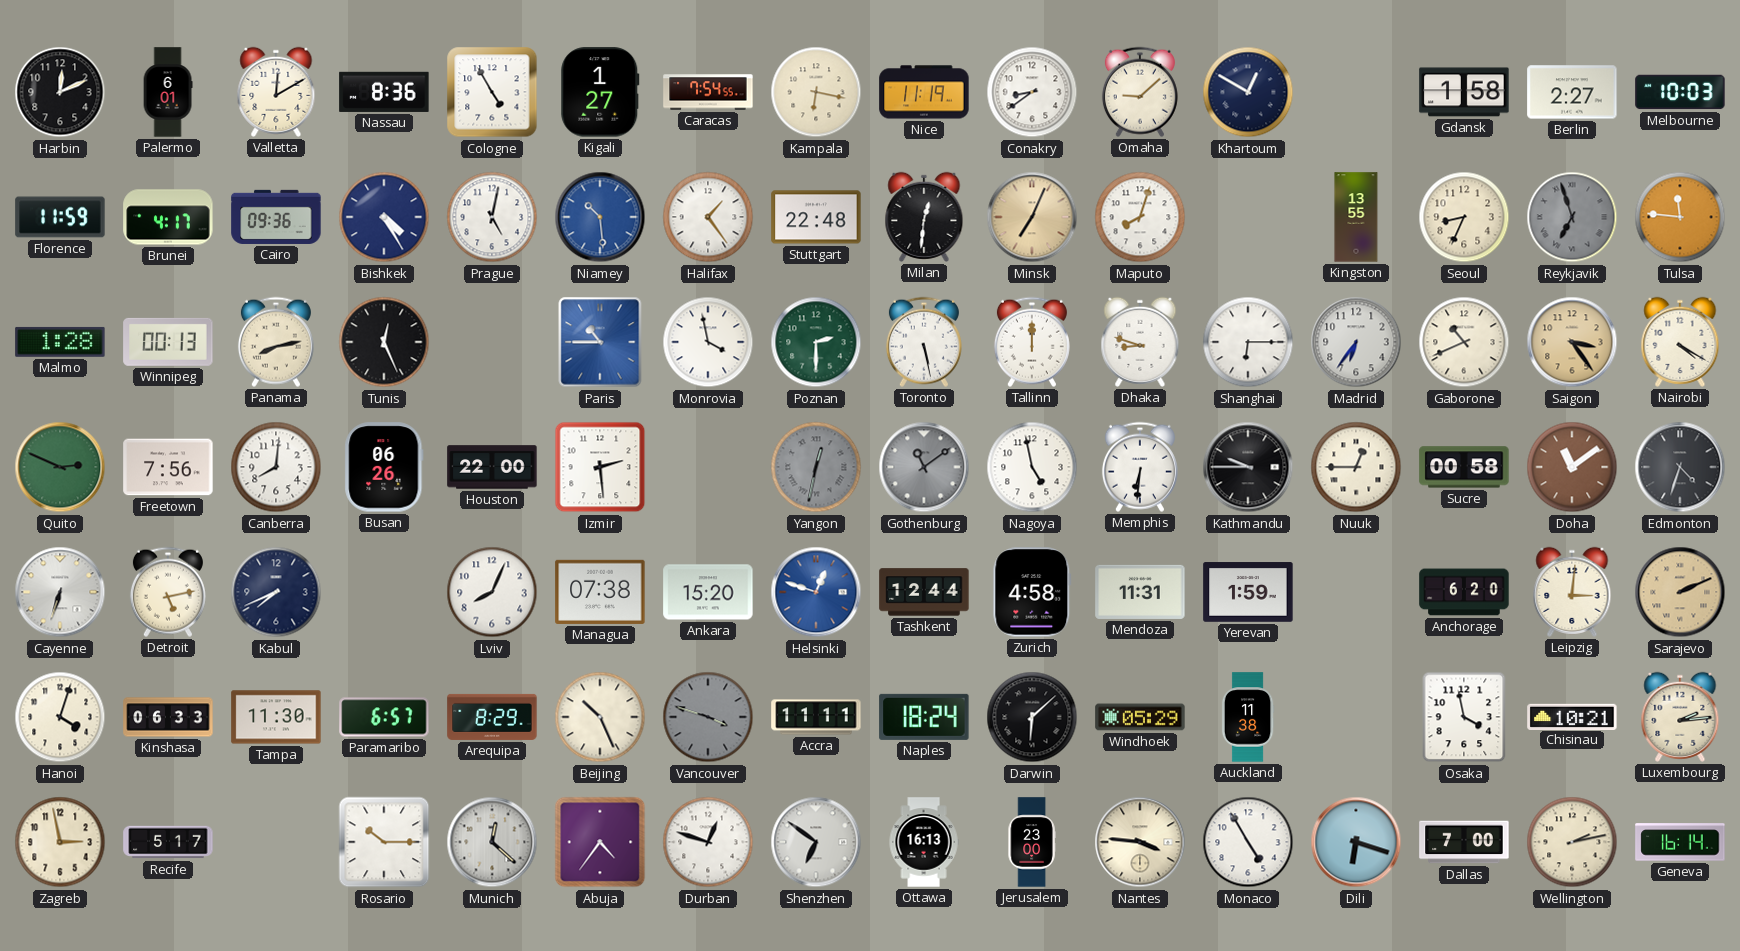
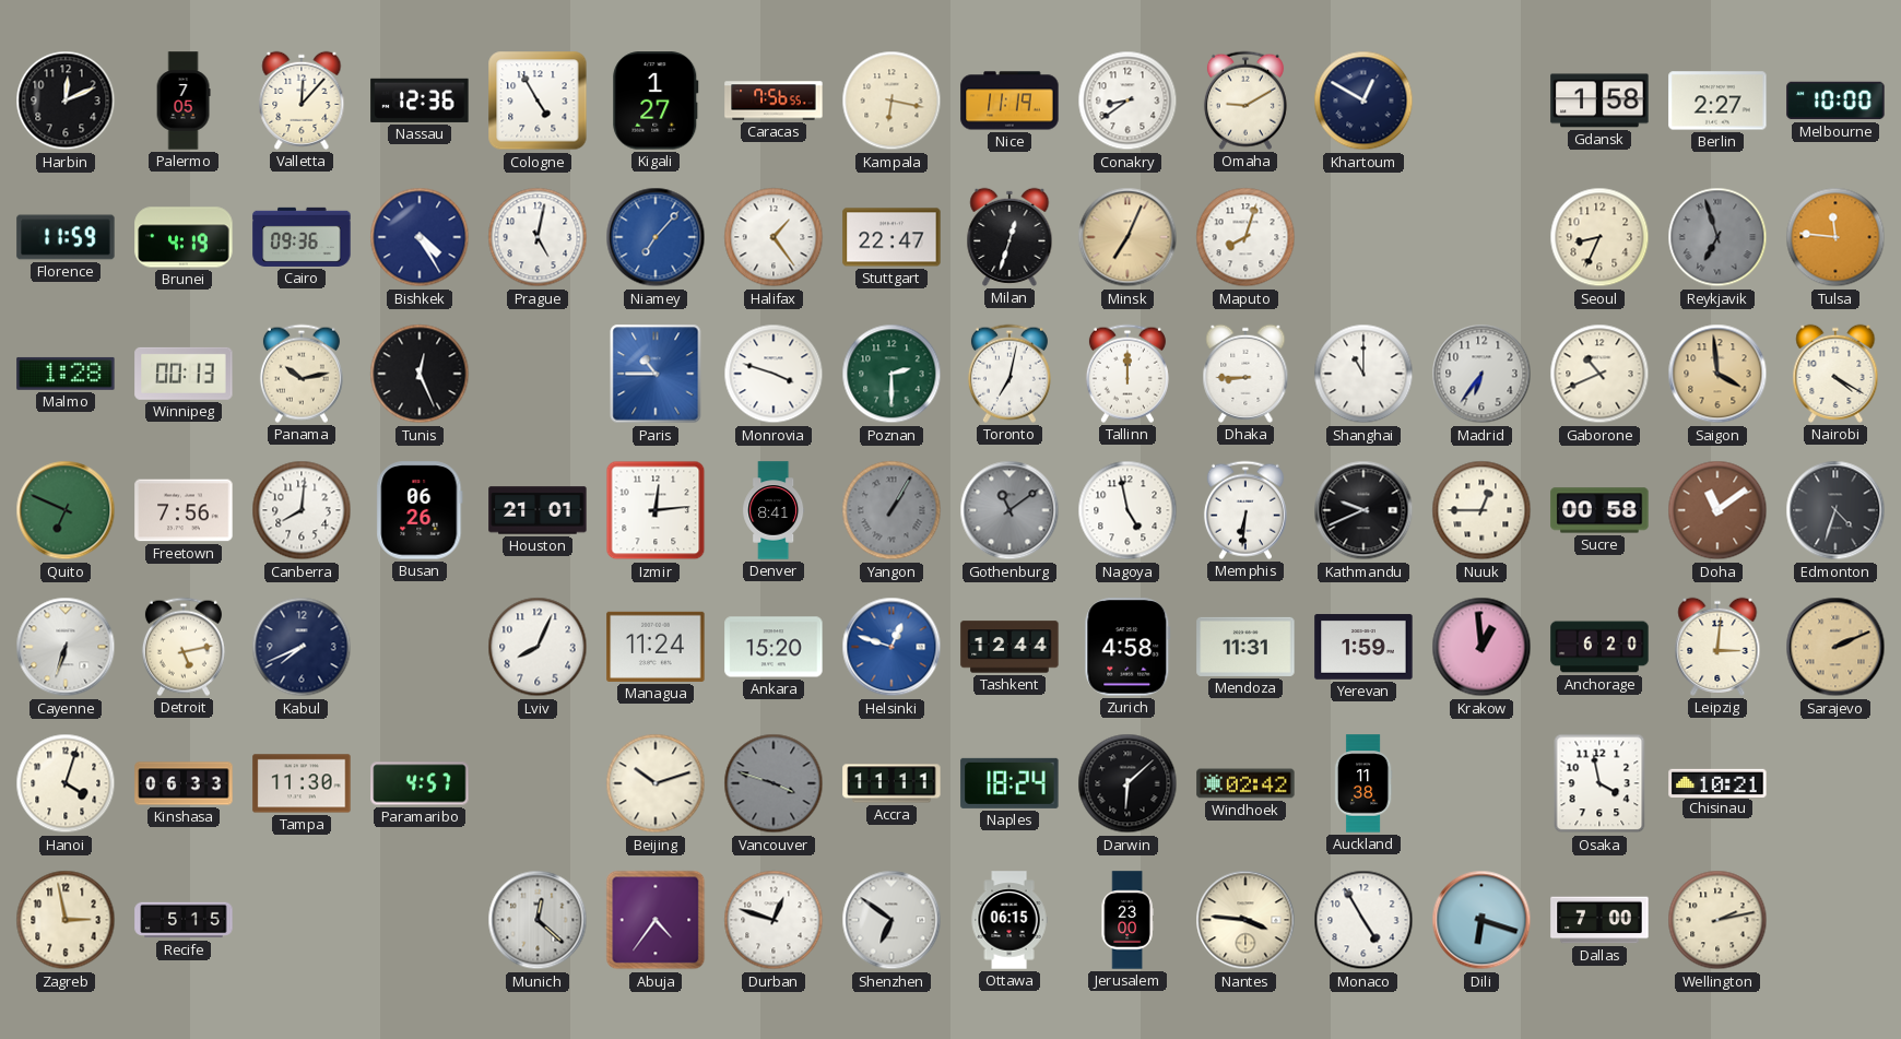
Palermo: 6:01 -> 7:05
Valletta: 12:10 -> 12:07
Nassau: 8:36 -> 12:36
Caracas: 7:54 -> 7:56
Omaha: 9:08 -> 9:10
Melbourne: 10:03 -> 10:00
Brunei: 4:17 -> 4:19
Niamey: 10:29 -> 7:07
Stuttgart: 22:48 -> 22:47
Milan: 12:31 -> 12:33
Kingston: 13:55 -> none
Panama: 8:13 -> 10:13
Monrovia: 3:58 -> 3:48
Toronto: 5:28 -> 7:02
Dhaka: 8:48 -> 8:45
Shanghai: 6:15 -> 11:00
Saigon: 3:24 -> 3:59
Quito: 2:49 -> 6:49
Houston: 22:00 -> 21:01
Izmir: 2:29 -> 12:14
Denver: none -> 8:41
Yangon: 12:32 -> 1:05
Kathmandu: 9:45 -> 9:41
Managua: 07:38 -> 11:24
Krakow: none -> 12:59
Paramaribo: 6:57 -> 4:57
Arequipa: 8:29 -> none
Beijing: 10:26 -> 10:12
Windhoek: 05:29 -> 02:42
Luxembourg: 2:14 -> none
Recife: 5:17 -> 5:15
Rosario: 10:15 -> none
Ottawa: 16:13 -> 06:15
Geneva: 16:14 -> none
